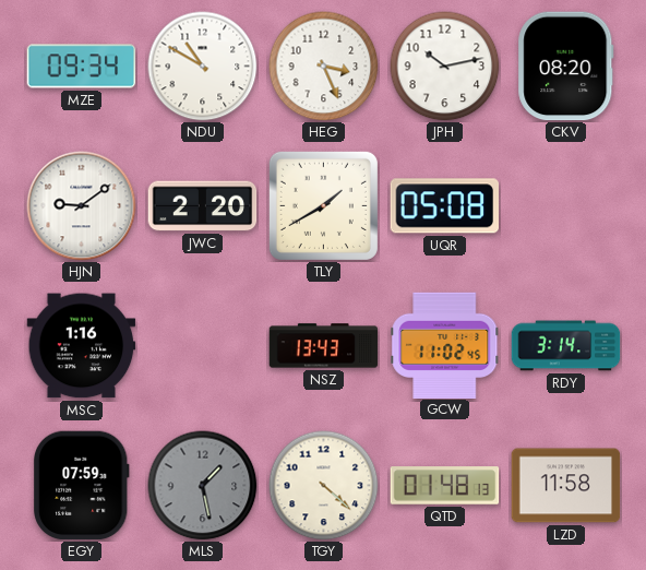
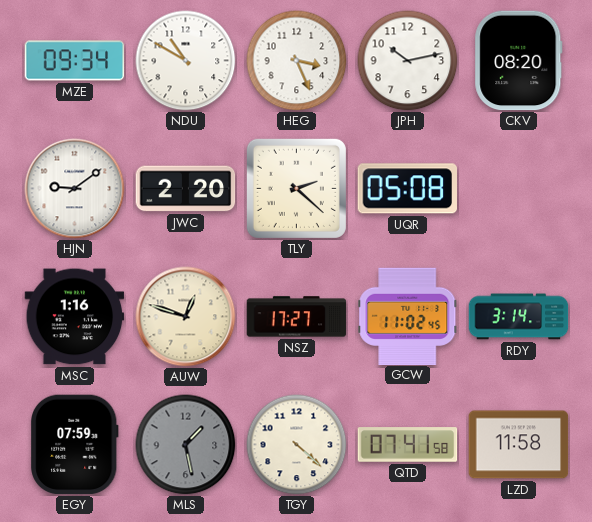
TLY: 1:40 -> 2:22
AUW: none -> 12:48
NSZ: 13:43 -> 17:27
QTD: 01:48 -> 07:41
